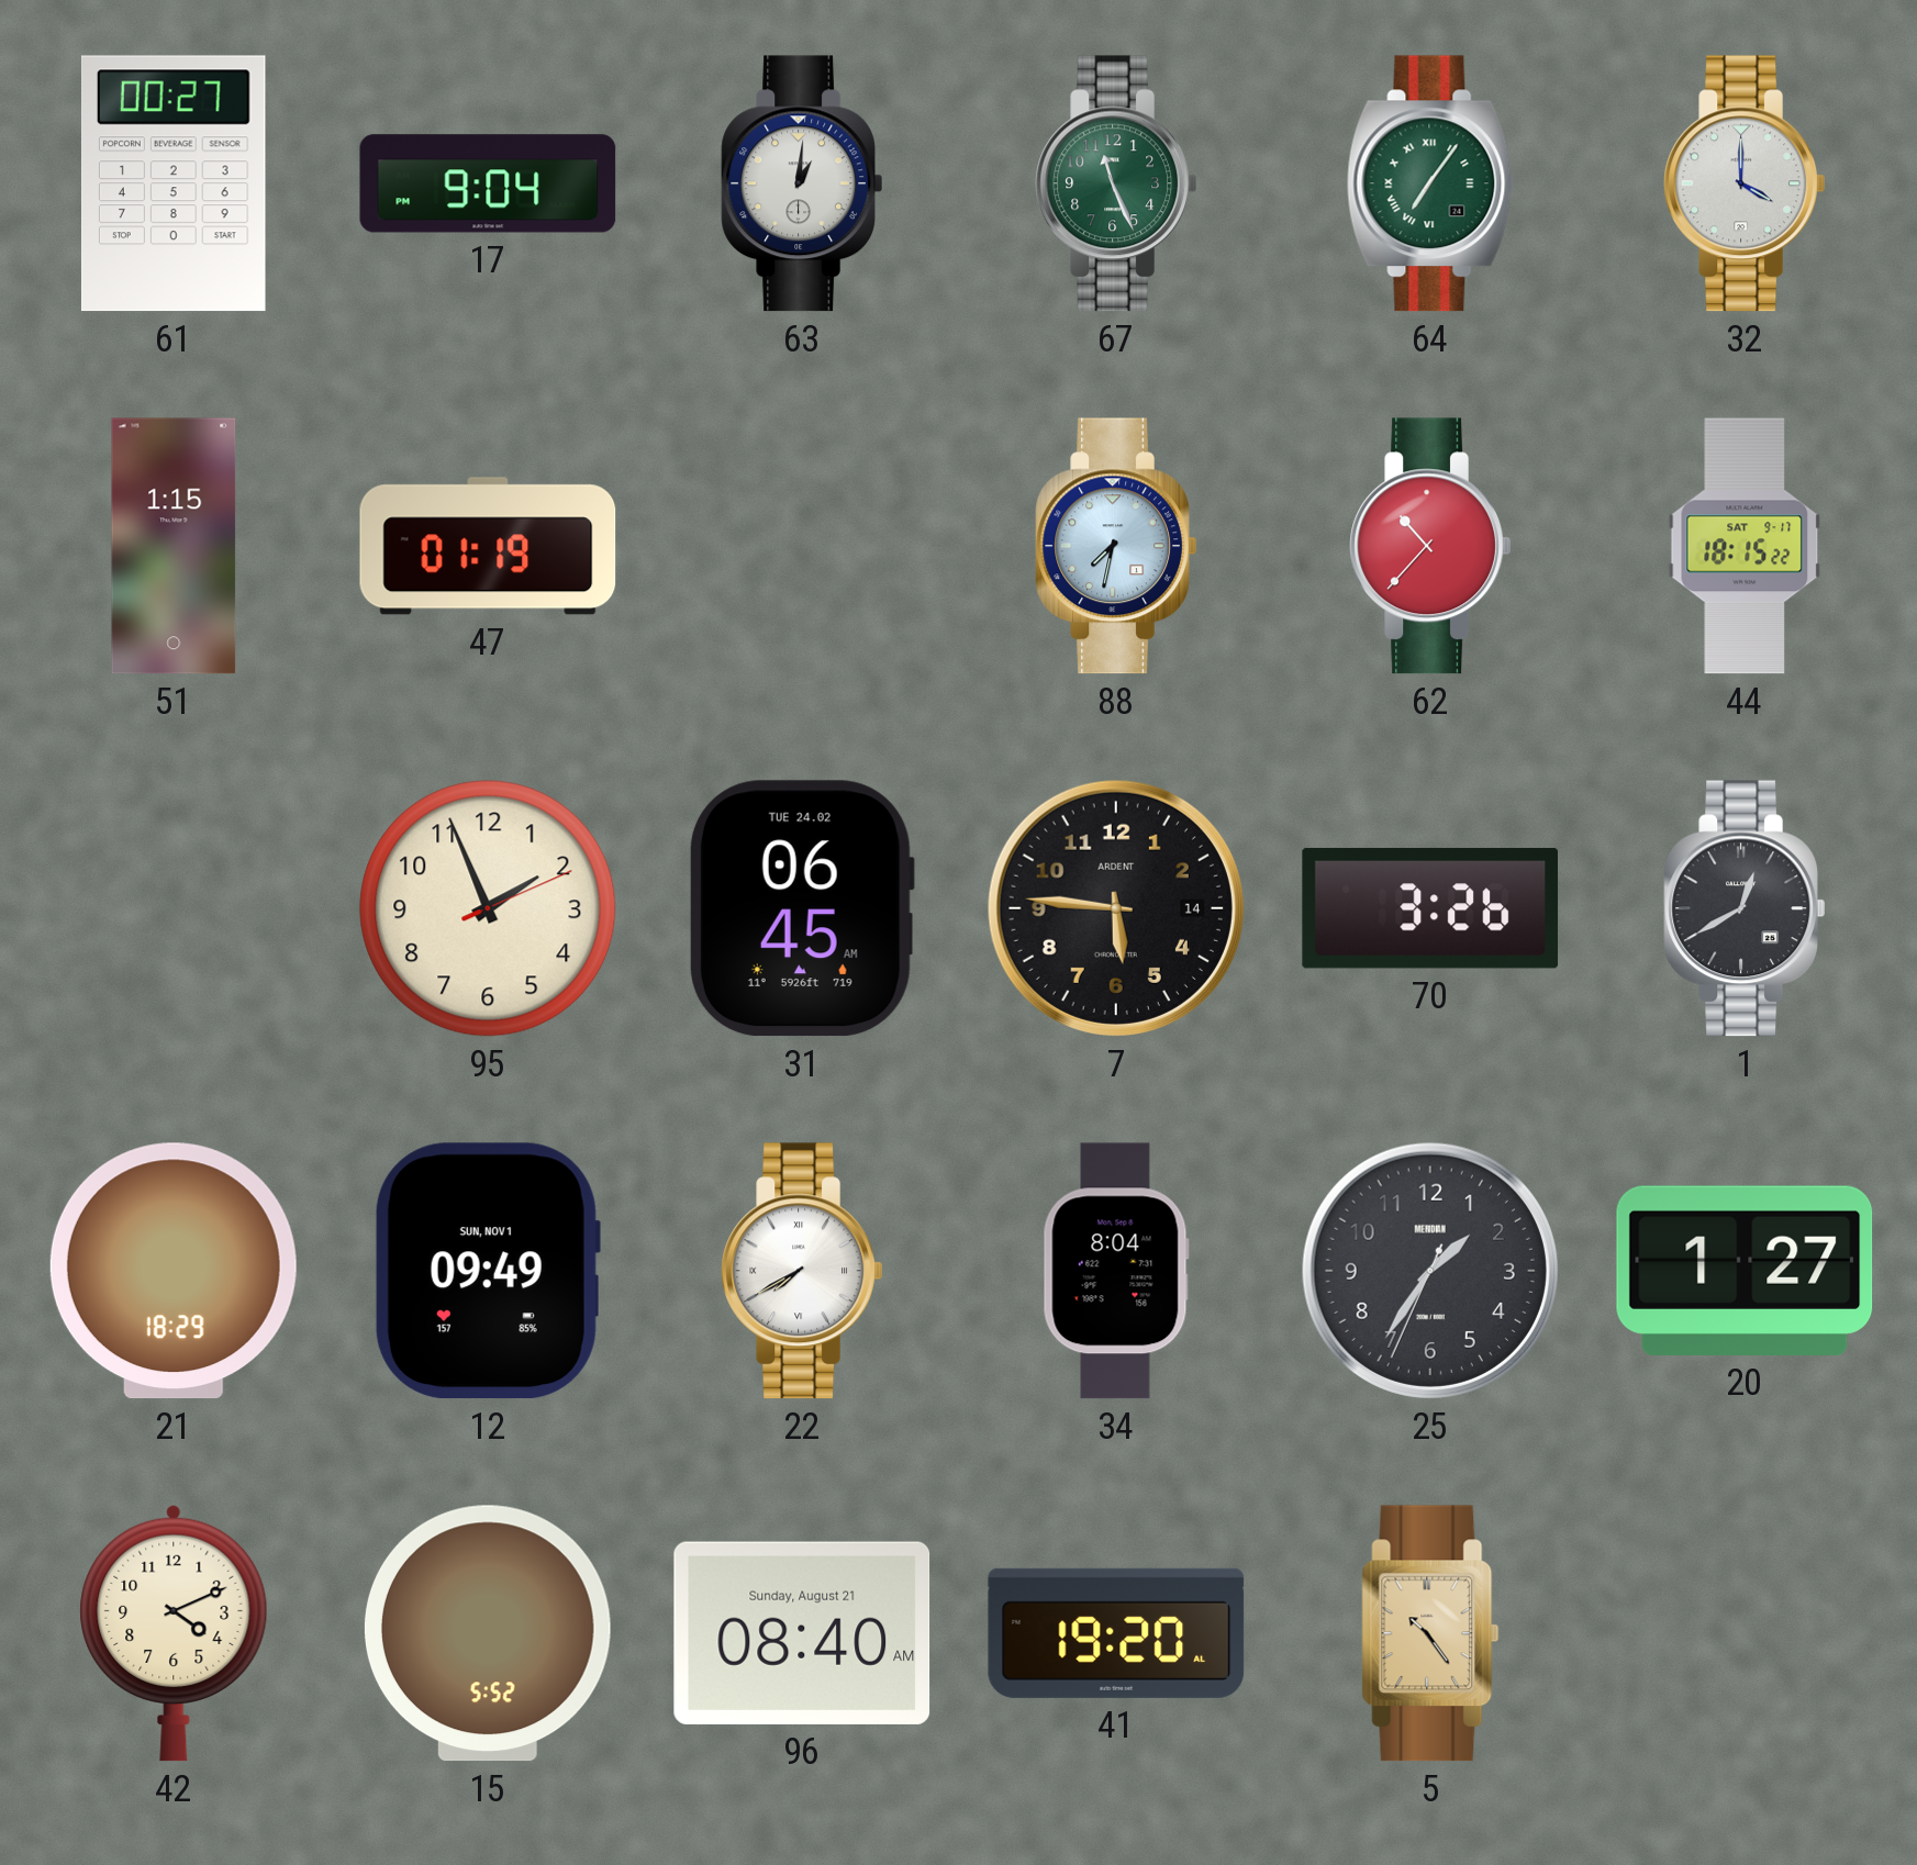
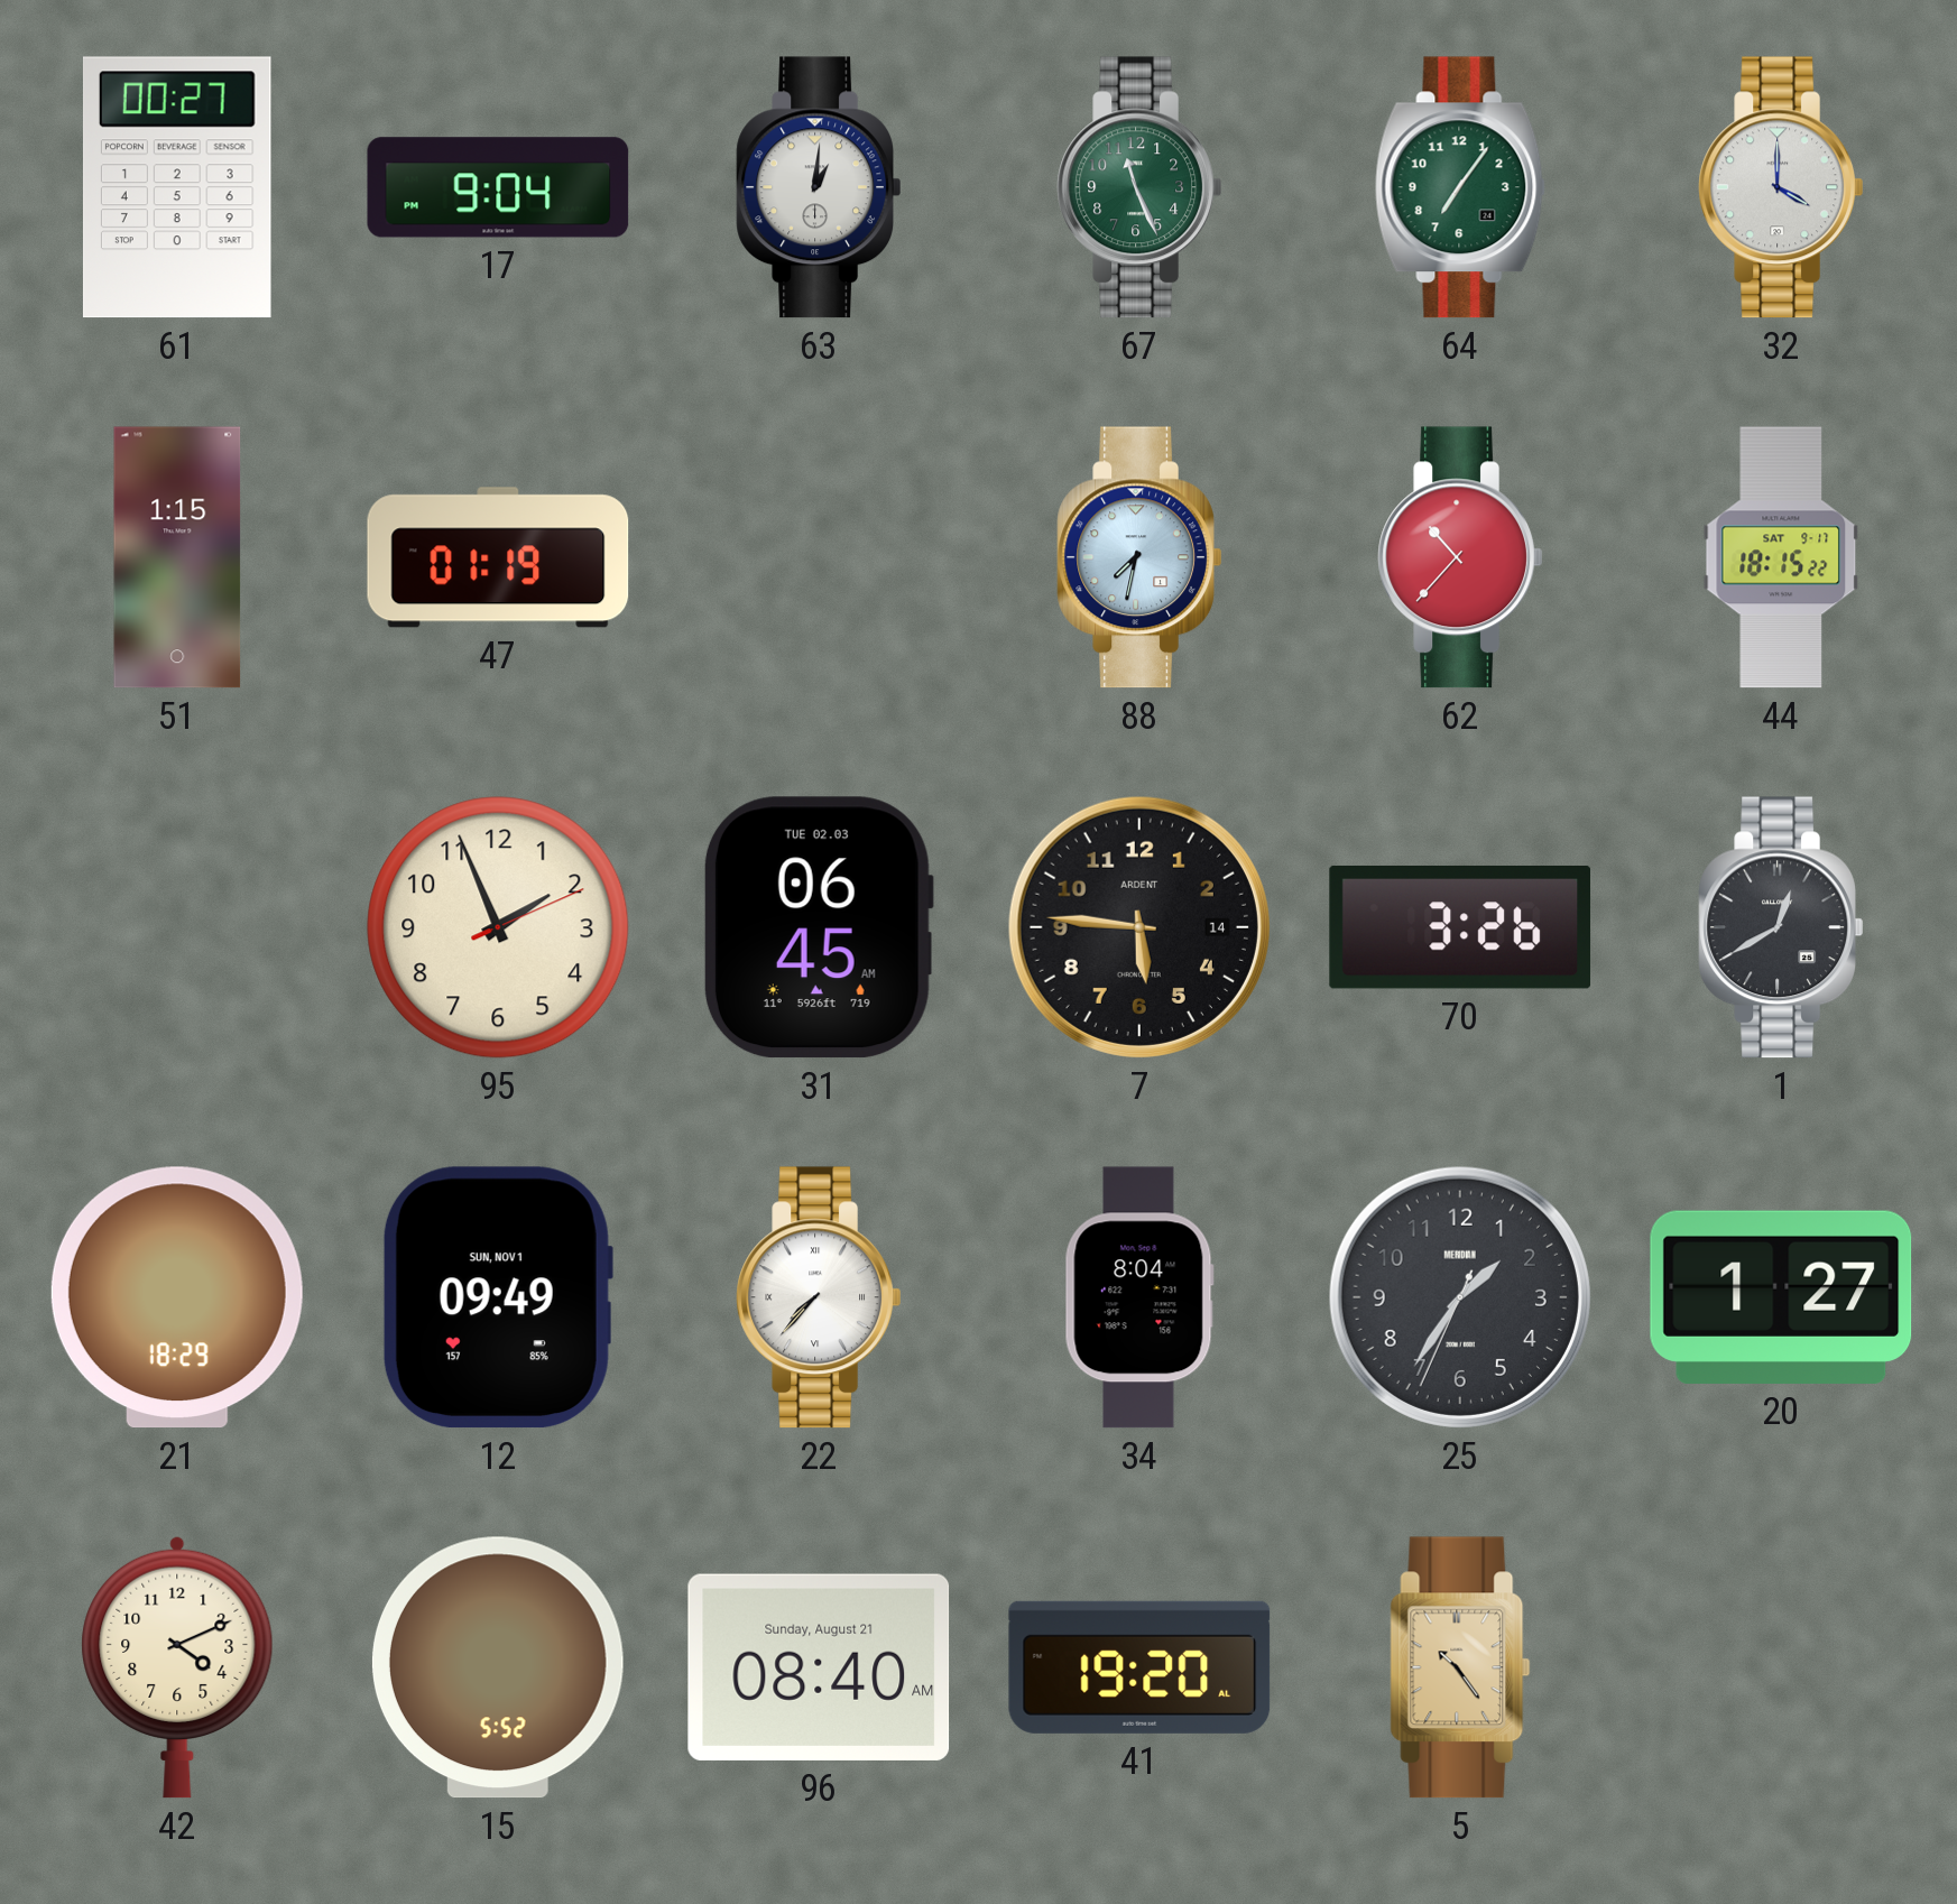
64 numerals: Roman -> Arabic
31 date: TUE 24.02 -> TUE 02.03
22: 7:40 -> 7:37
